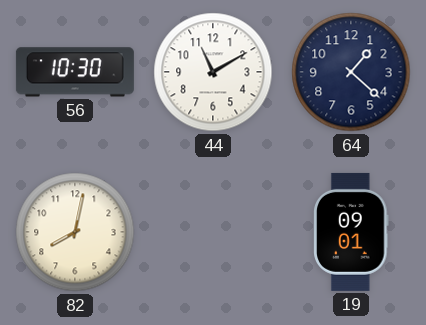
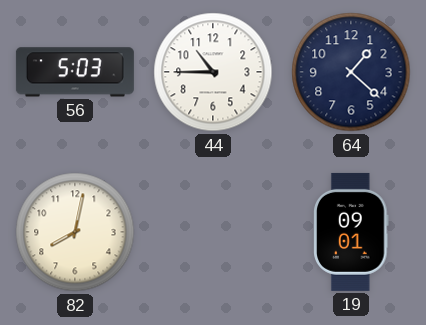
56: 10:30 -> 5:03
44: 11:10 -> 10:45
